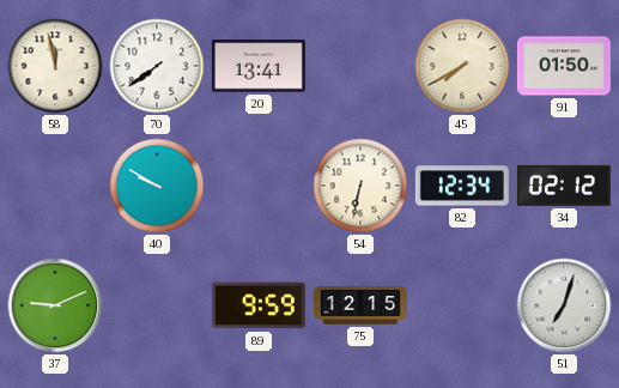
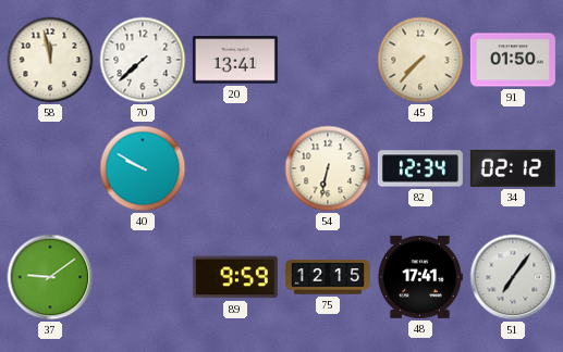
70: 7:39 -> 7:38
45: 7:40 -> 7:37
37: 9:11 -> 9:09
48: none -> 17:41
51: 7:03 -> 7:06
